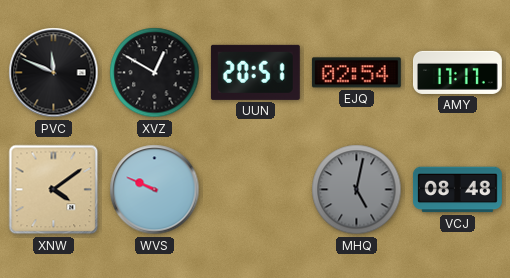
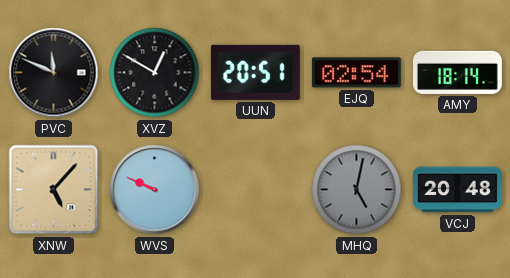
AMY: 17:17 -> 18:14
XNW: 4:09 -> 5:07
VCJ: 08:48 -> 20:48
